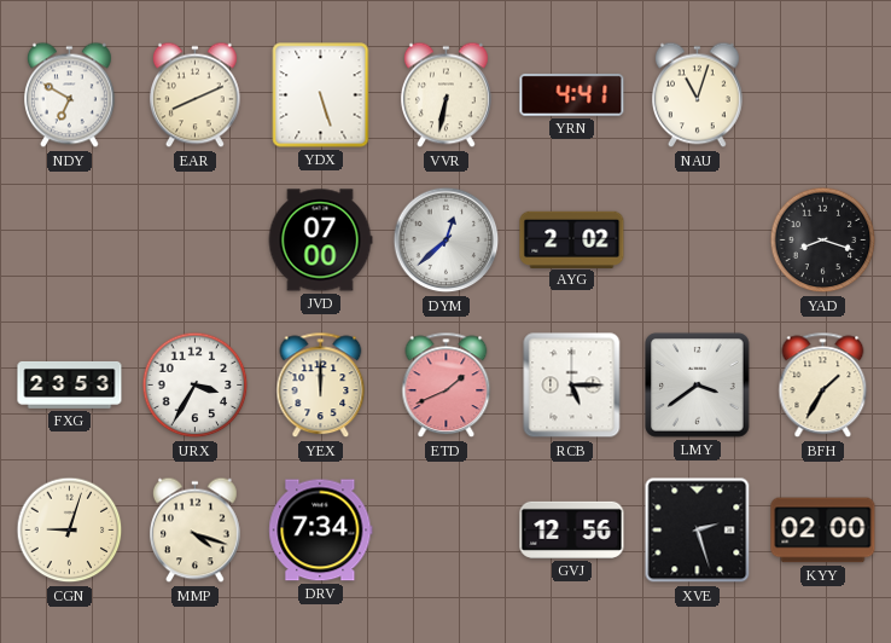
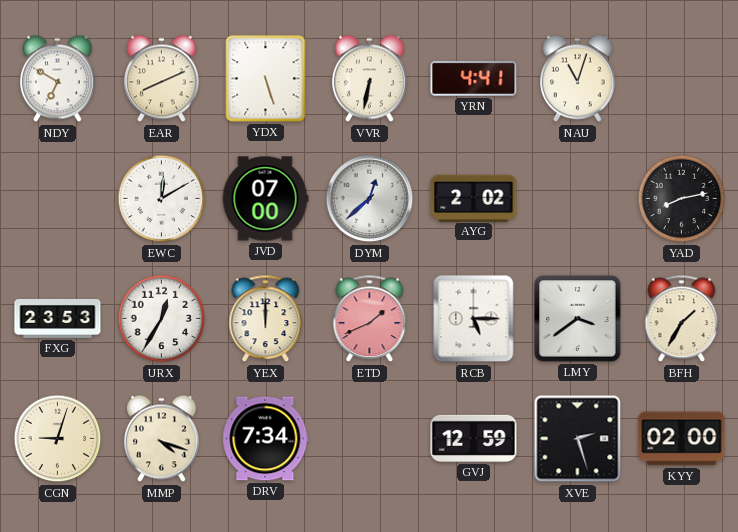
EWC: none -> 12:10
YAD: 8:18 -> 8:13
URX: 3:35 -> 12:35
GVJ: 12:56 -> 12:59
